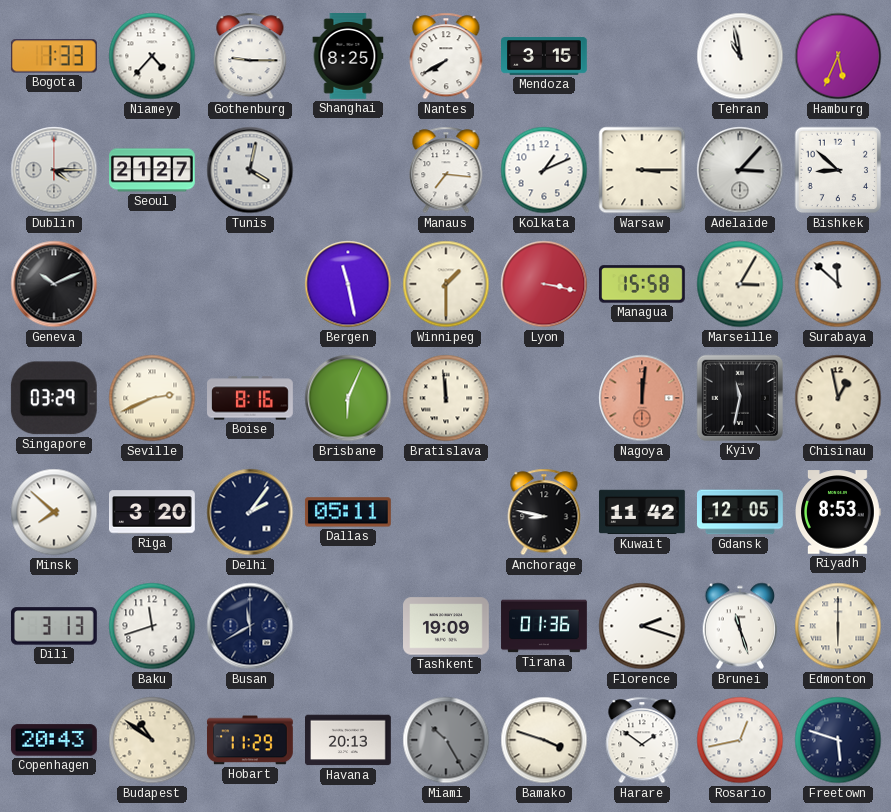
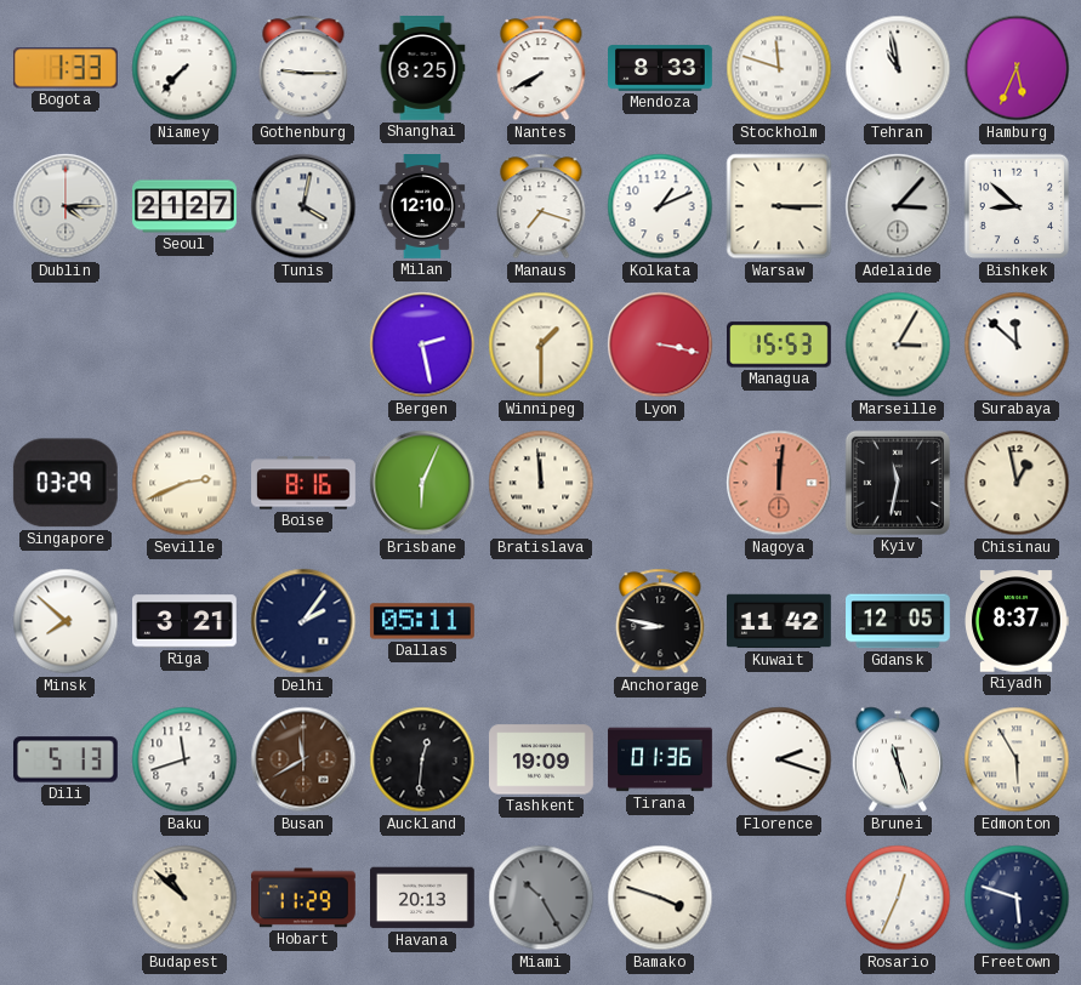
Niamey: 4:37 -> 7:37
Mendoza: 3:15 -> 8:33
Stockholm: none -> 11:48
Milan: none -> 12:10
Manaus: 7:16 -> 7:18
Geneva: 10:11 -> none
Bergen: 11:28 -> 2:28
Managua: 15:58 -> 15:53
Riga: 3:20 -> 3:21
Riyadh: 8:53 -> 8:37
Dili: 3:13 -> 5:13
Busan dial: navy -> brown
Auckland: none -> 12:31
Edmonton: 6:00 -> 5:55
Copenhagen: 20:43 -> none
Budapest: 10:51 -> 10:52
Harare: 1:51 -> none
Rosario: 12:43 -> 12:34
